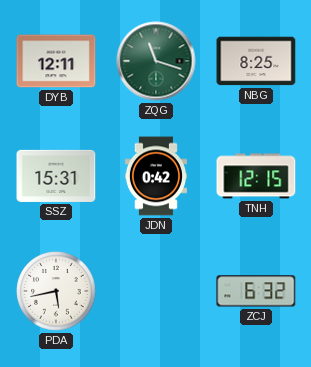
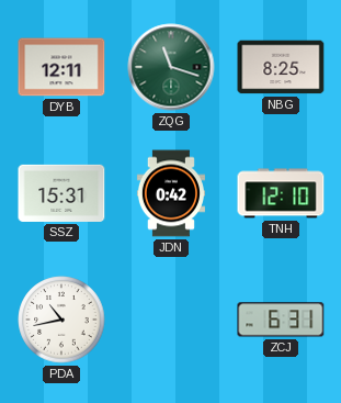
TNH: 12:15 -> 12:10
PDA: 5:43 -> 10:43
ZCJ: 6:32 -> 6:31
